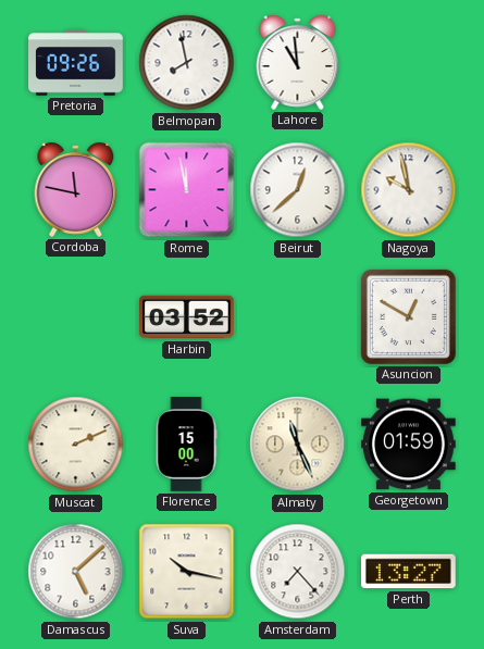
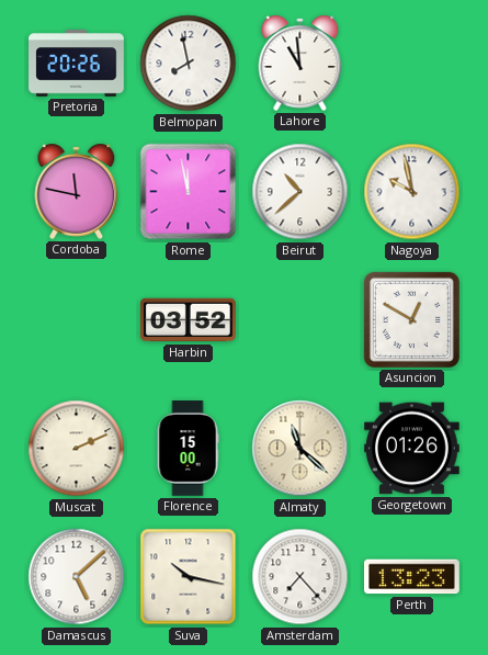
Pretoria: 09:26 -> 20:26
Beirut: 12:38 -> 10:38
Almaty: 11:26 -> 11:22
Georgetown: 01:59 -> 01:26
Perth: 13:27 -> 13:23
